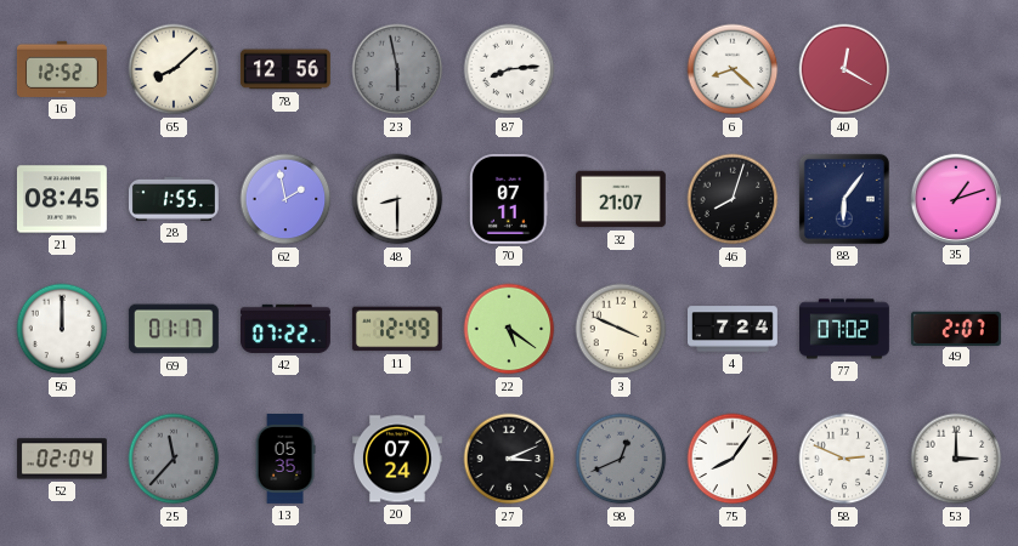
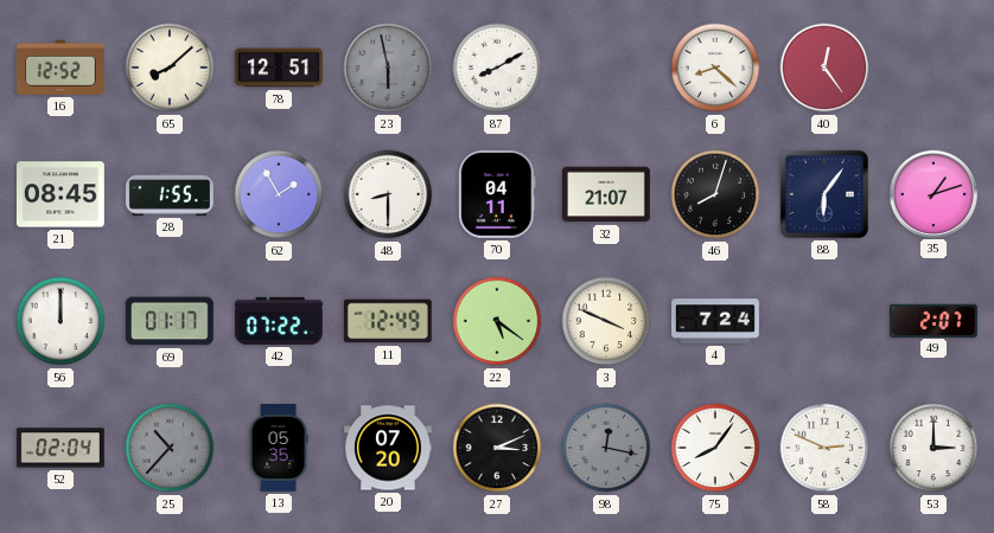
78: 12:56 -> 12:51
87: 8:14 -> 8:10
40: 12:20 -> 12:24
62: 1:58 -> 1:55
70: 07:11 -> 04:11
77: 07:02 -> none
25: 11:37 -> 10:37
20: 07:24 -> 07:20
98: 12:41 -> 12:17
